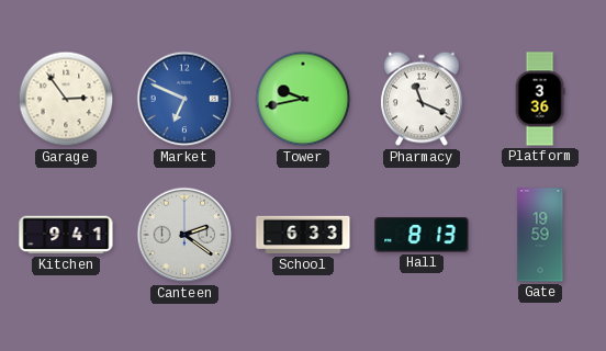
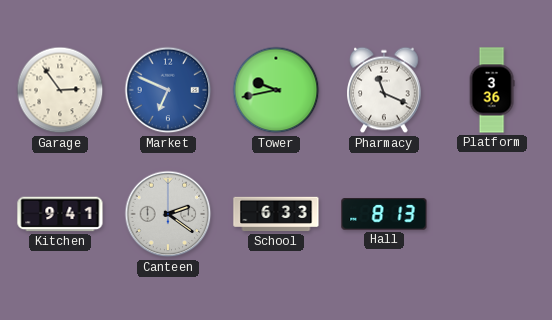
Gate: 19:59 -> none
